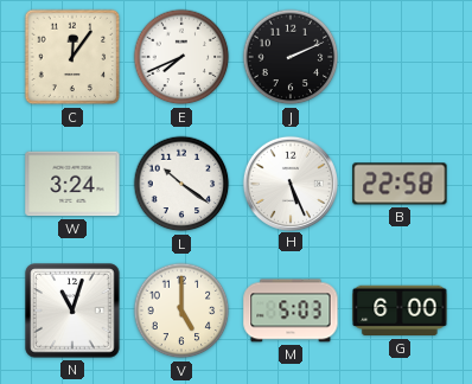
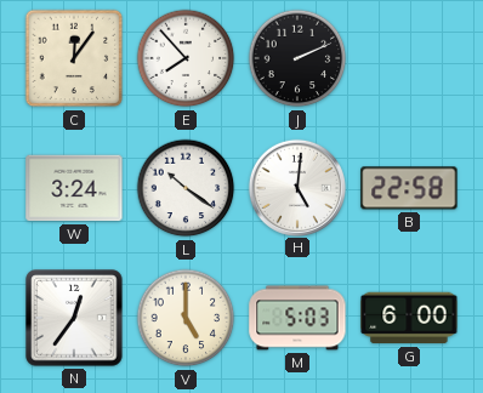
E: 7:41 -> 7:53
H: 5:26 -> 5:01
N: 11:03 -> 12:36
